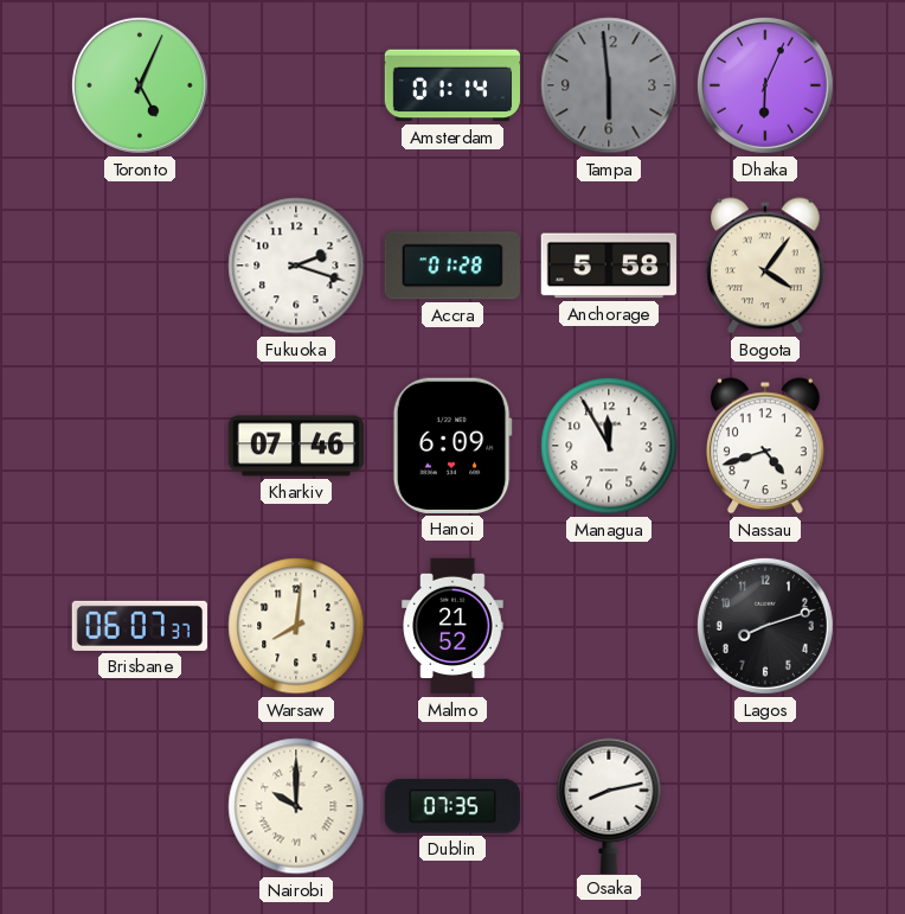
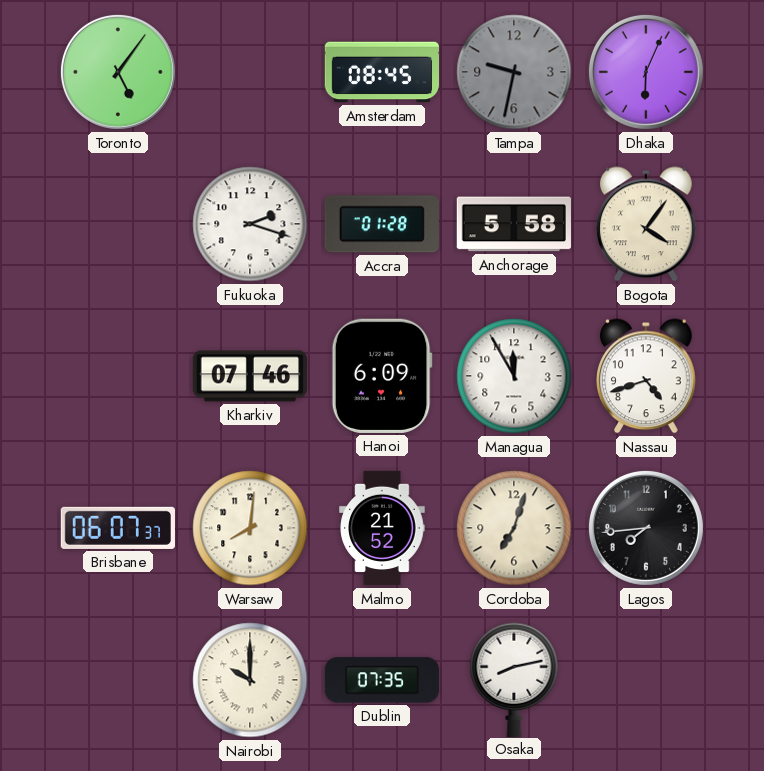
Toronto: 5:04 -> 5:06
Amsterdam: 01:14 -> 08:45
Tampa: 5:59 -> 9:32
Cordoba: none -> 7:03
Lagos: 8:12 -> 7:44
